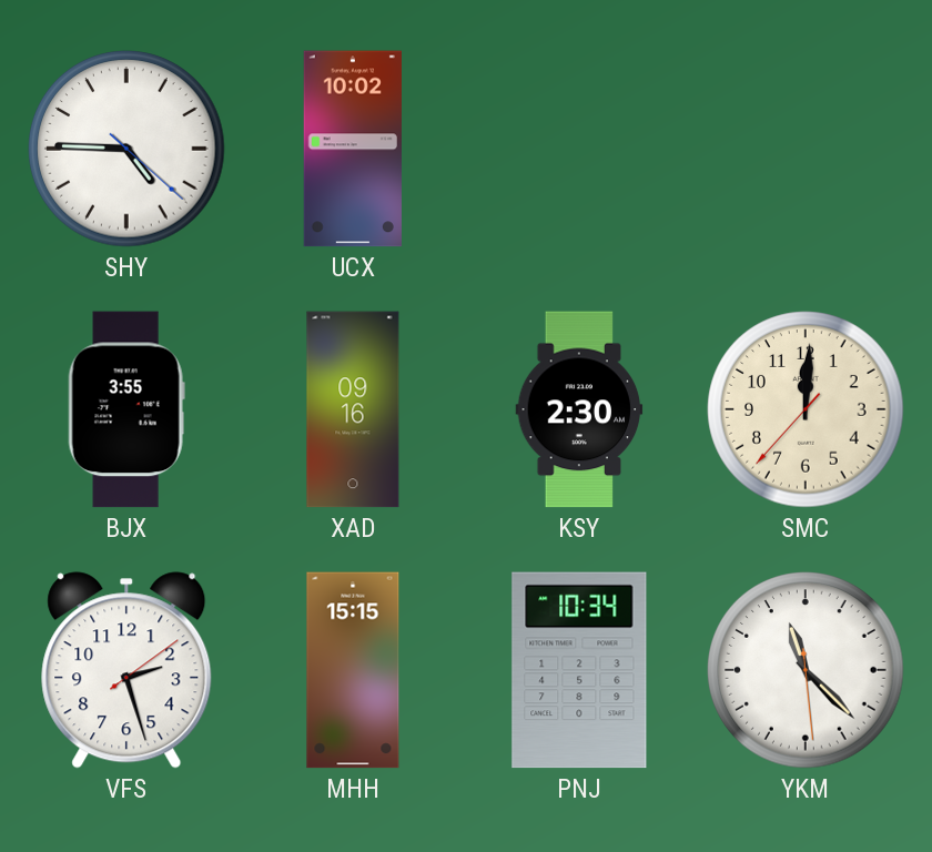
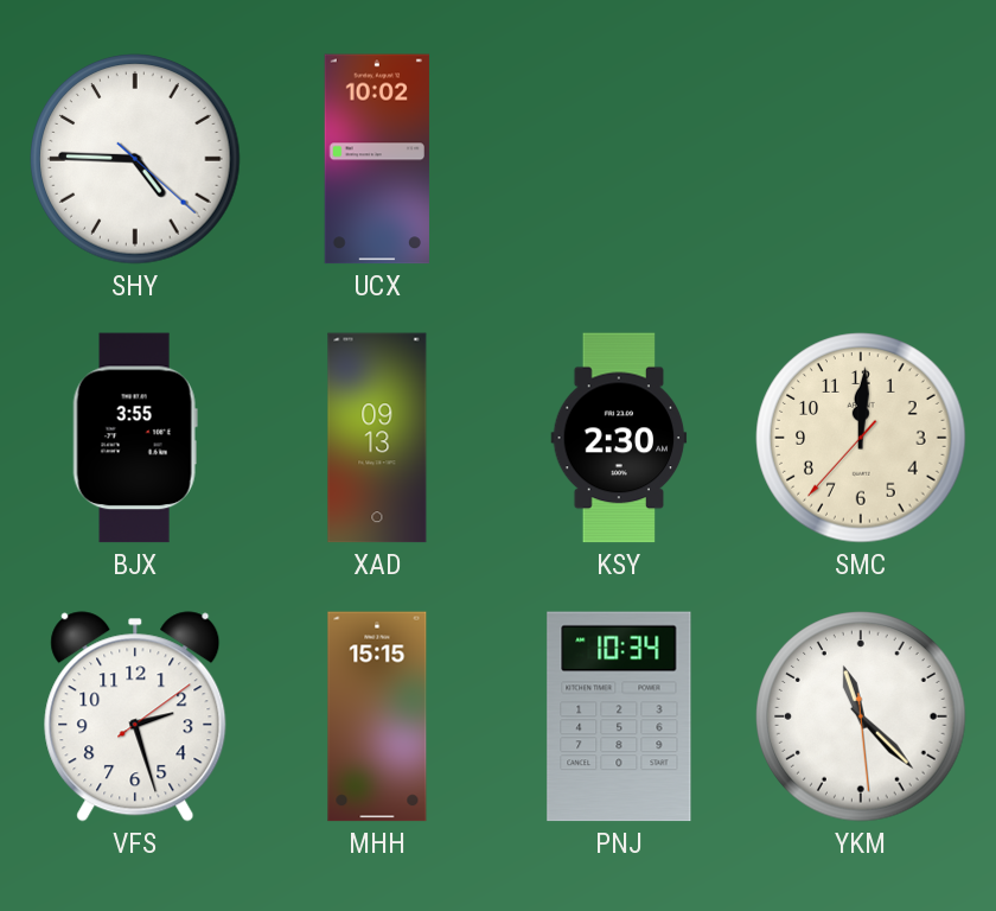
XAD: 09:16 -> 09:13
